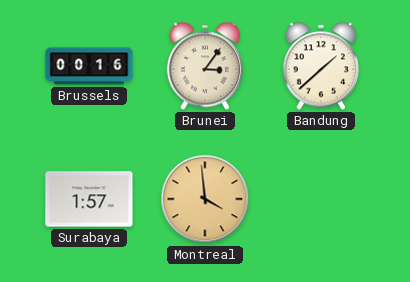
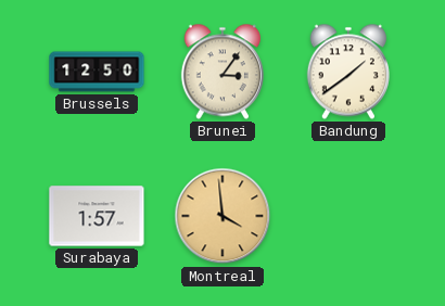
Brussels: 00:16 -> 12:50
Bandung: 1:38 -> 1:39
